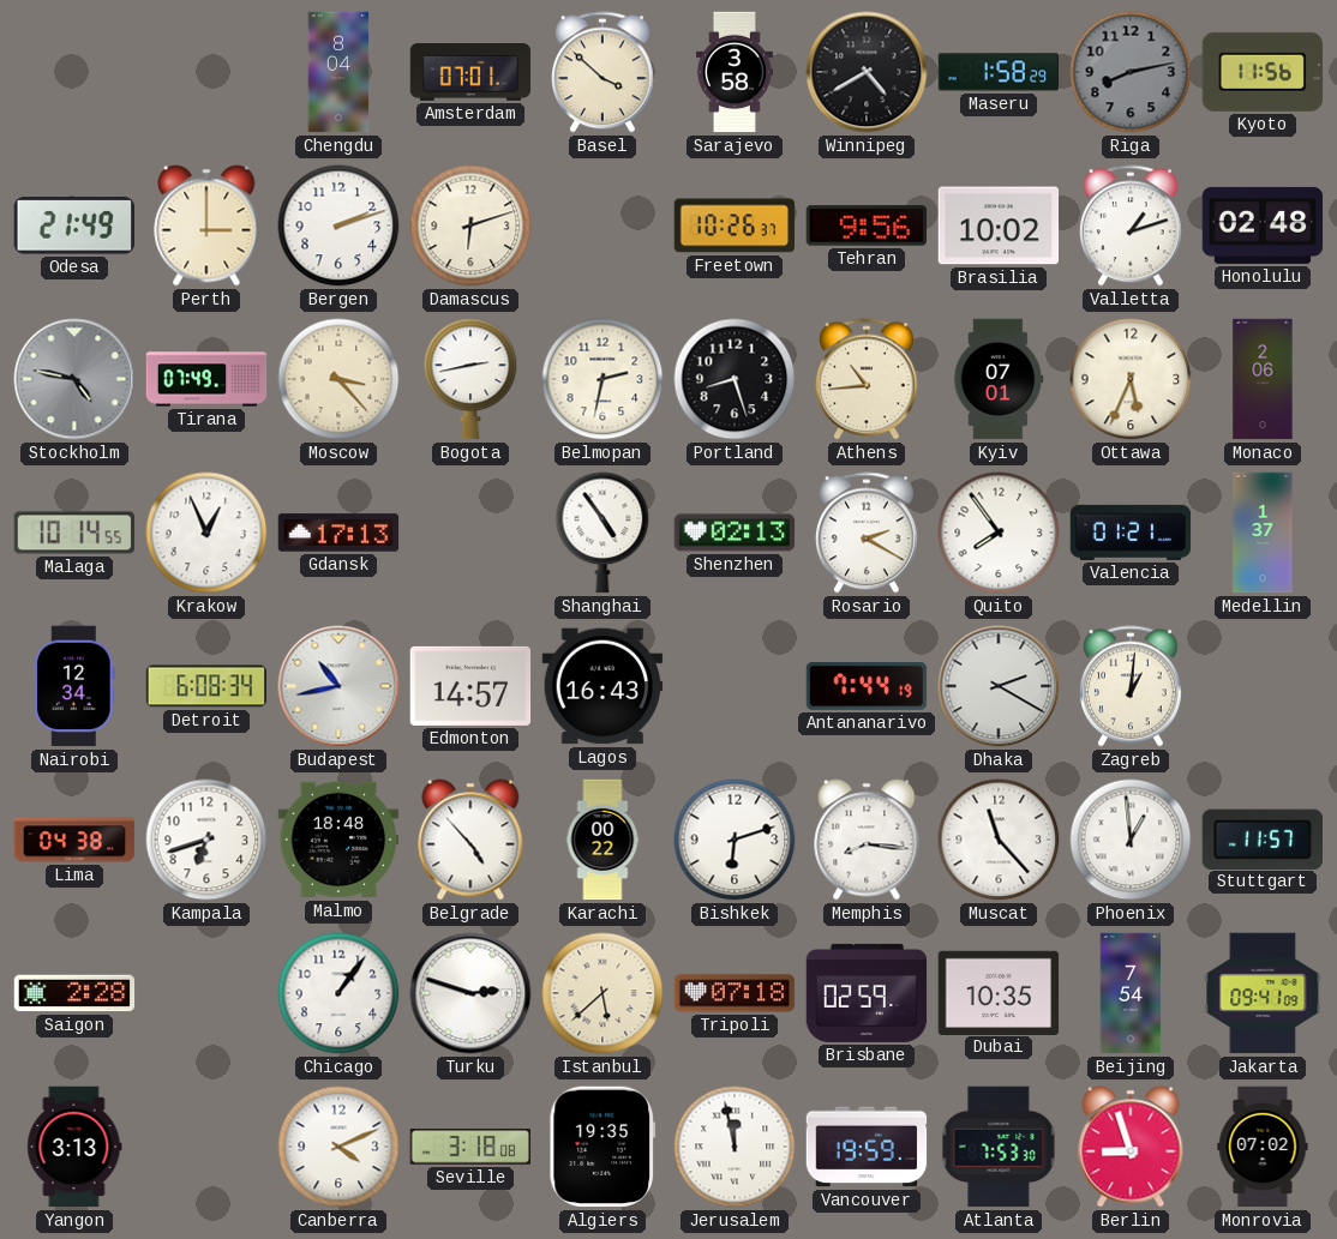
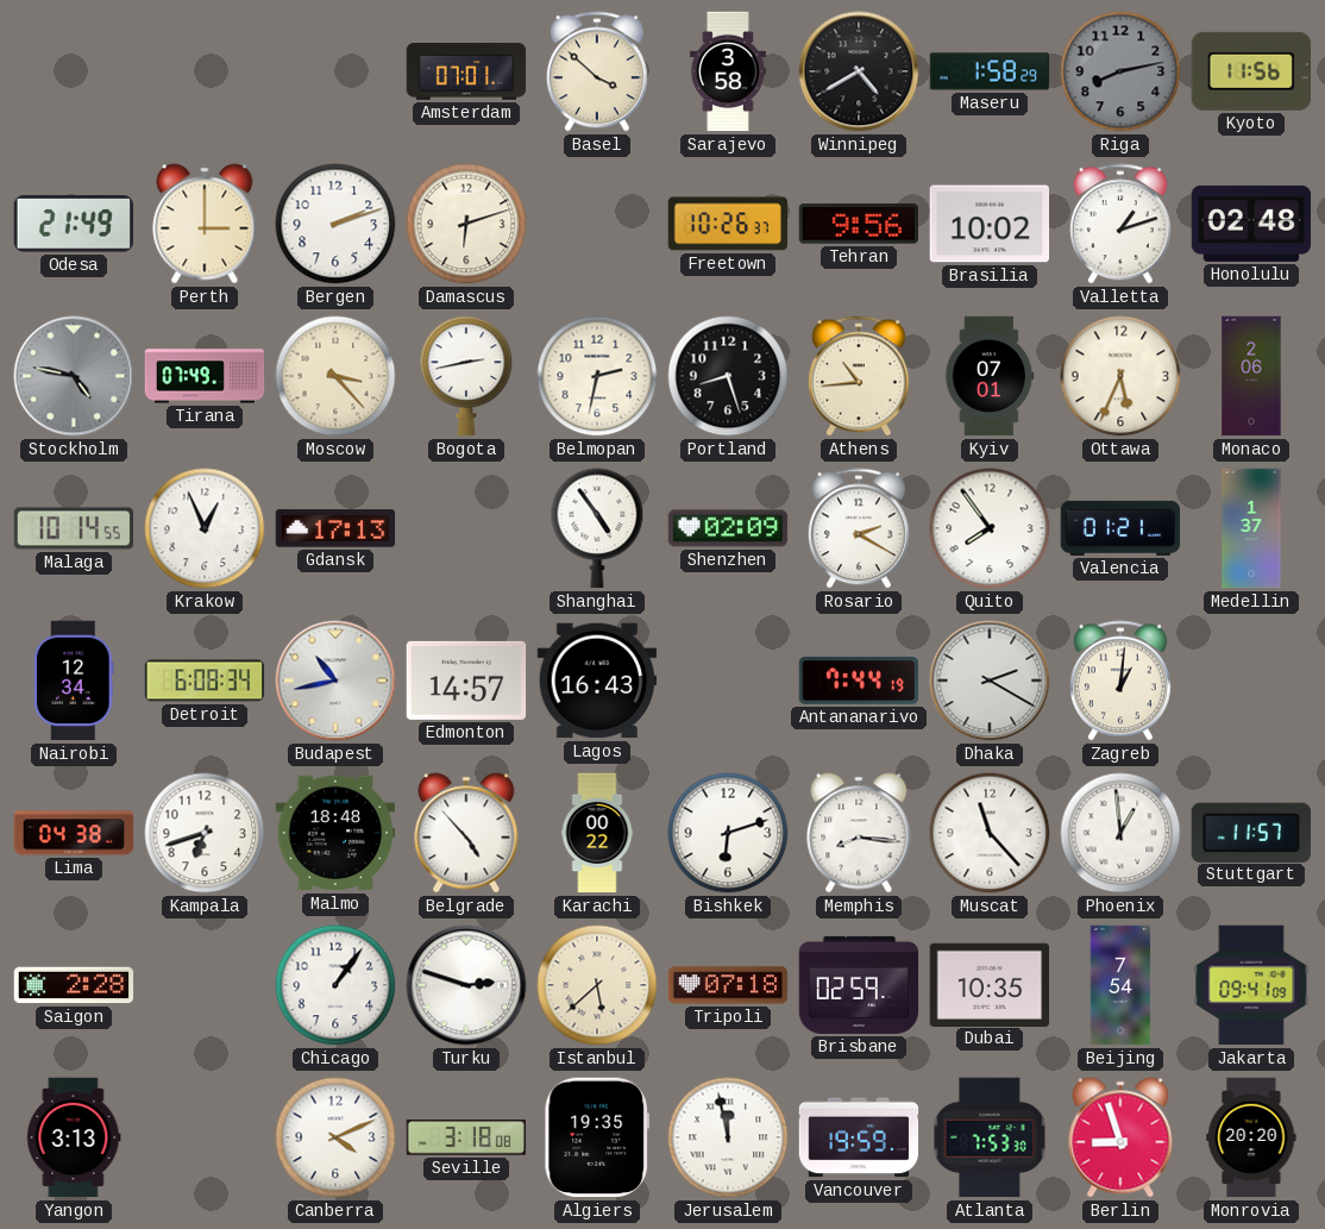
Chengdu: 8:04 -> none
Shenzhen: 02:13 -> 02:09
Monrovia: 07:02 -> 20:20
